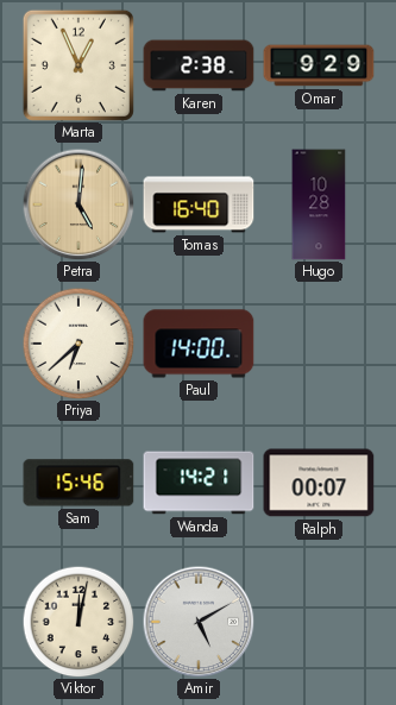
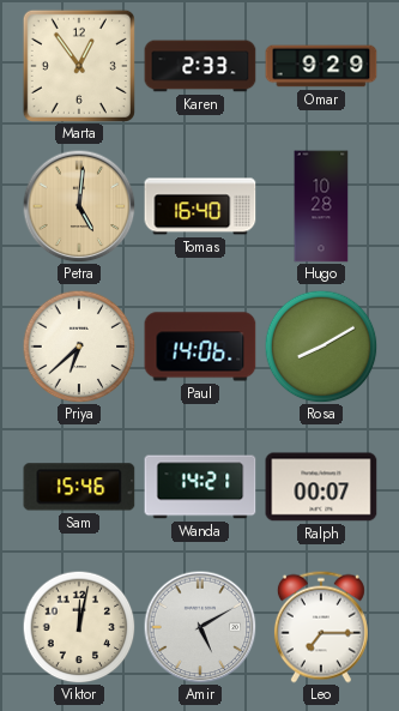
Marta: 12:56 -> 12:54
Karen: 2:38 -> 2:33
Paul: 14:00 -> 14:06
Rosa: none -> 8:10
Leo: none -> 7:15
